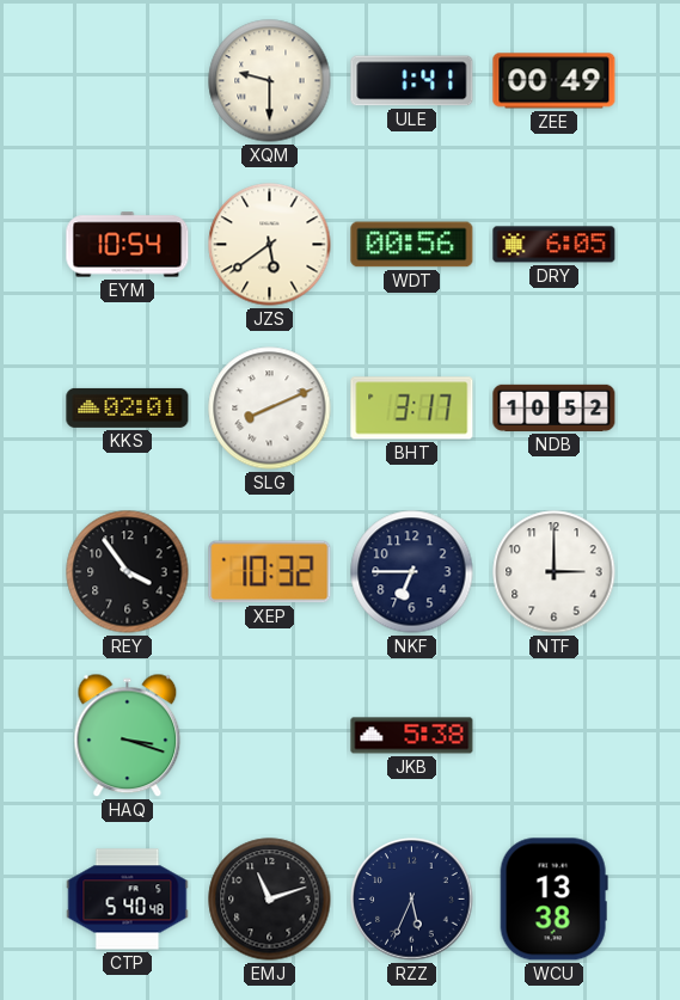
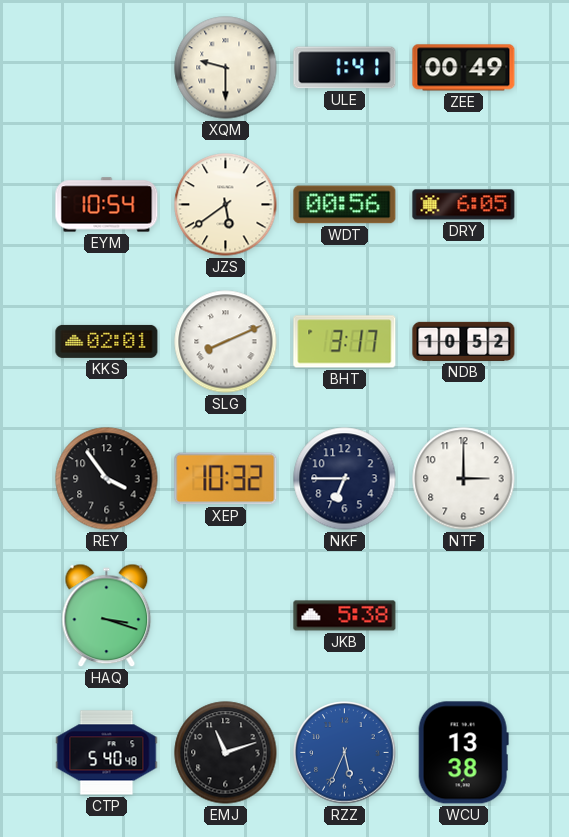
RZZ dial: navy -> blue
